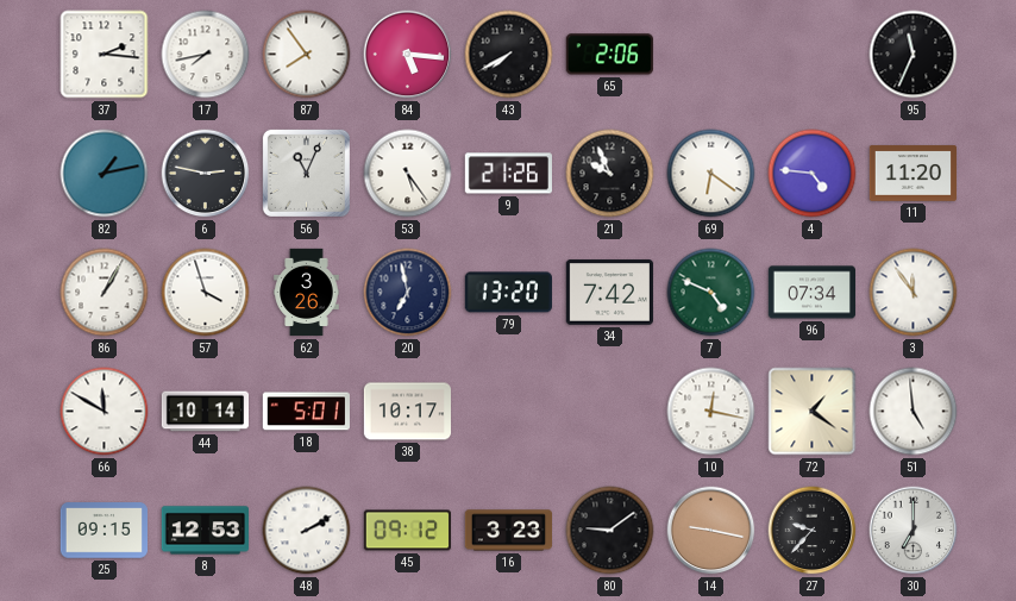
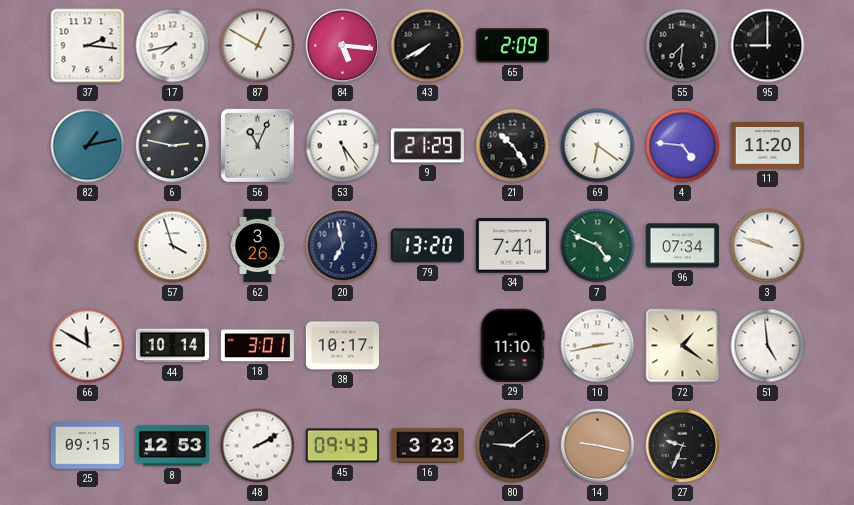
87: 7:54 -> 12:50
65: 2:06 -> 2:09
55: none -> 7:31
95: 11:34 -> 9:00
9: 21:26 -> 21:29
21: 9:56 -> 10:24
86: 1:05 -> none
34: 7:42 -> 7:41
3: 11:54 -> 9:48
18: 5:01 -> 3:01
29: none -> 11:10
10: 12:17 -> 2:43
45: 09:12 -> 09:43
27: 9:37 -> 9:34
30: 7:00 -> none
